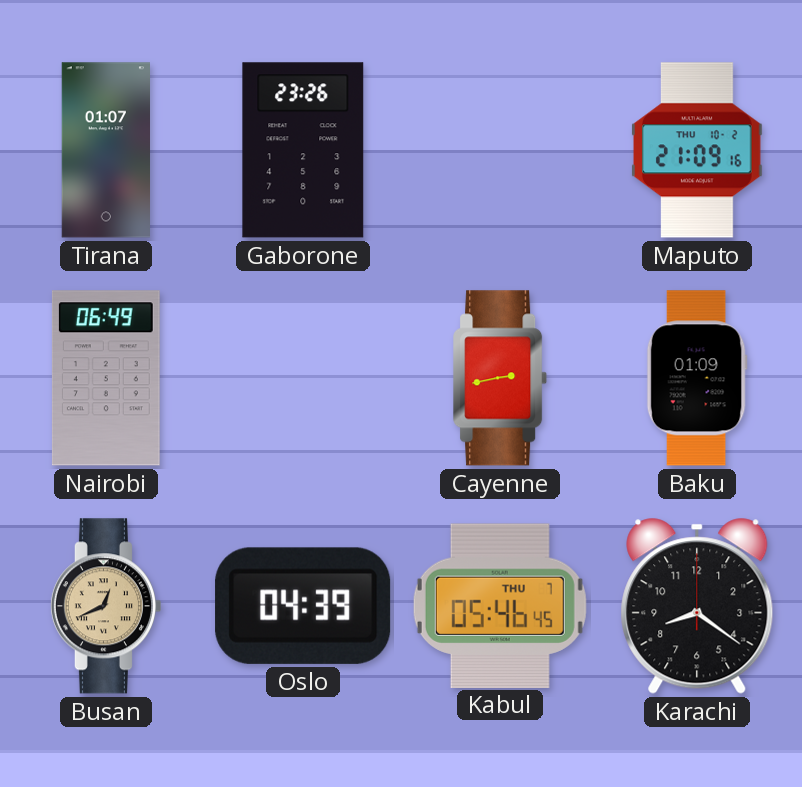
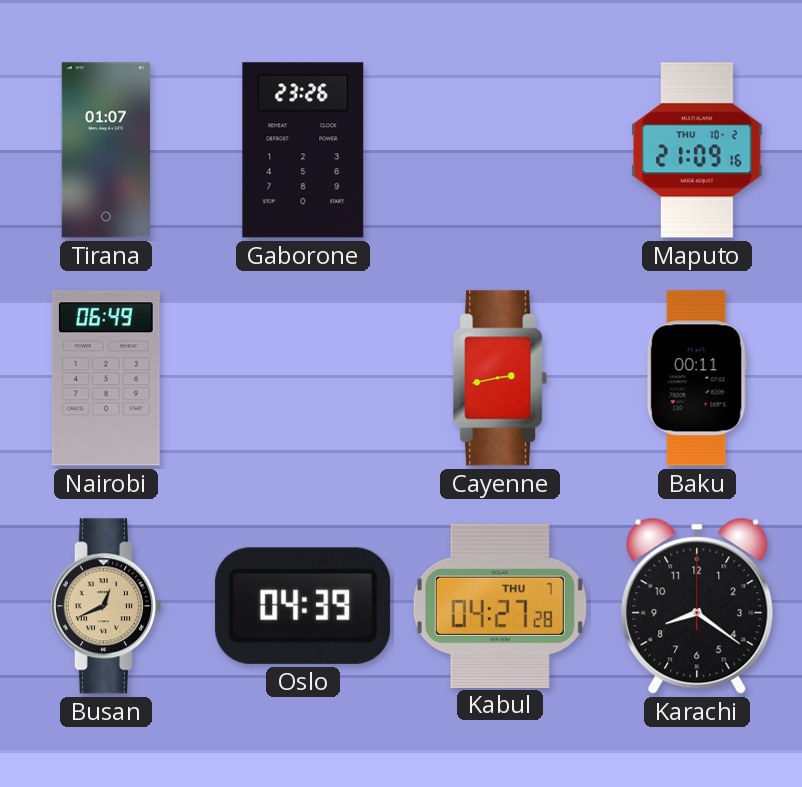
Baku: 01:09 -> 00:11
Kabul: 05:46 -> 04:27
